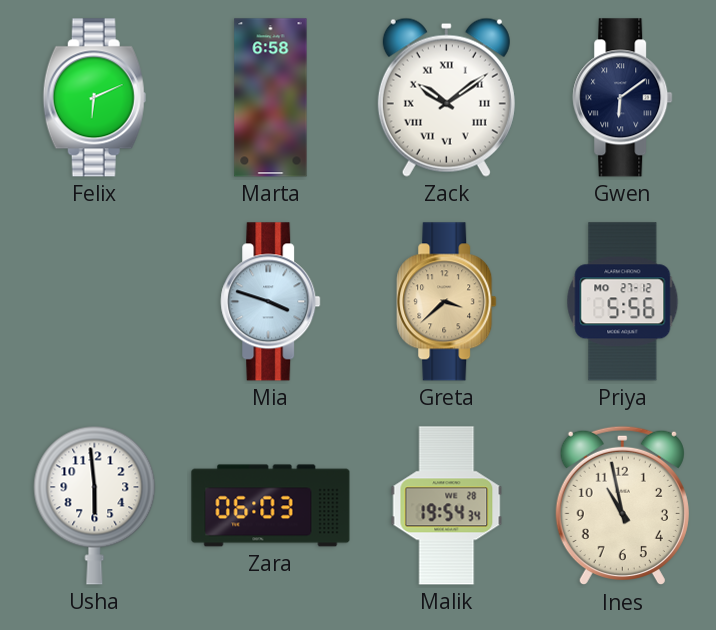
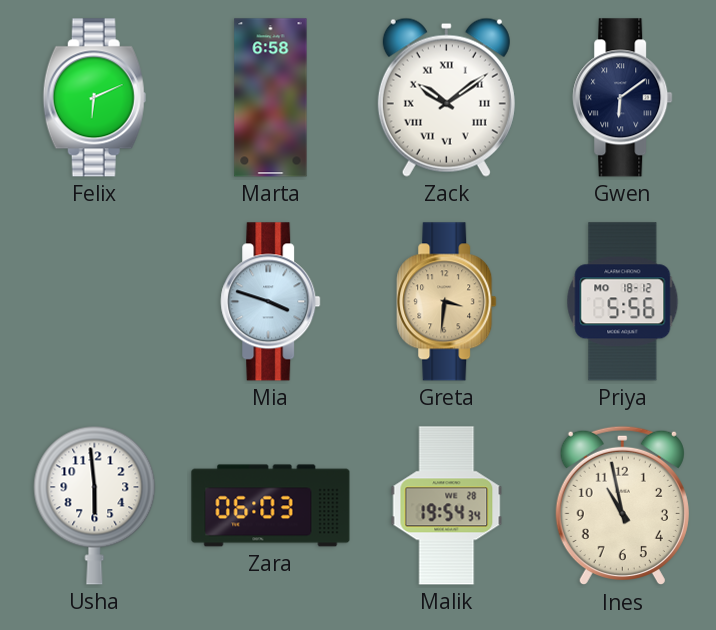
Greta: 3:38 -> 3:31
Priya date: MO 27-12 -> MO 18-12
